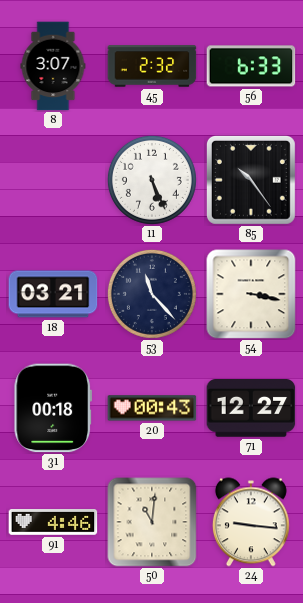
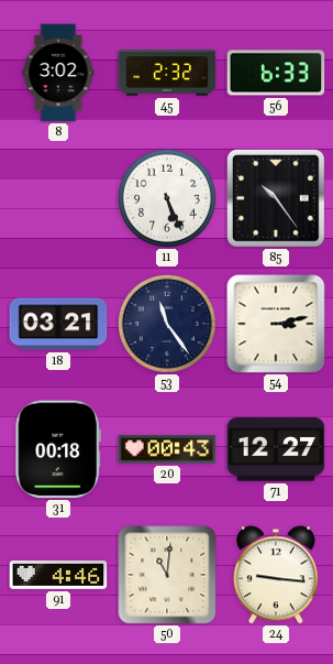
8: 3:07 -> 3:02
53: 11:23 -> 11:24
54: 3:17 -> 3:13
